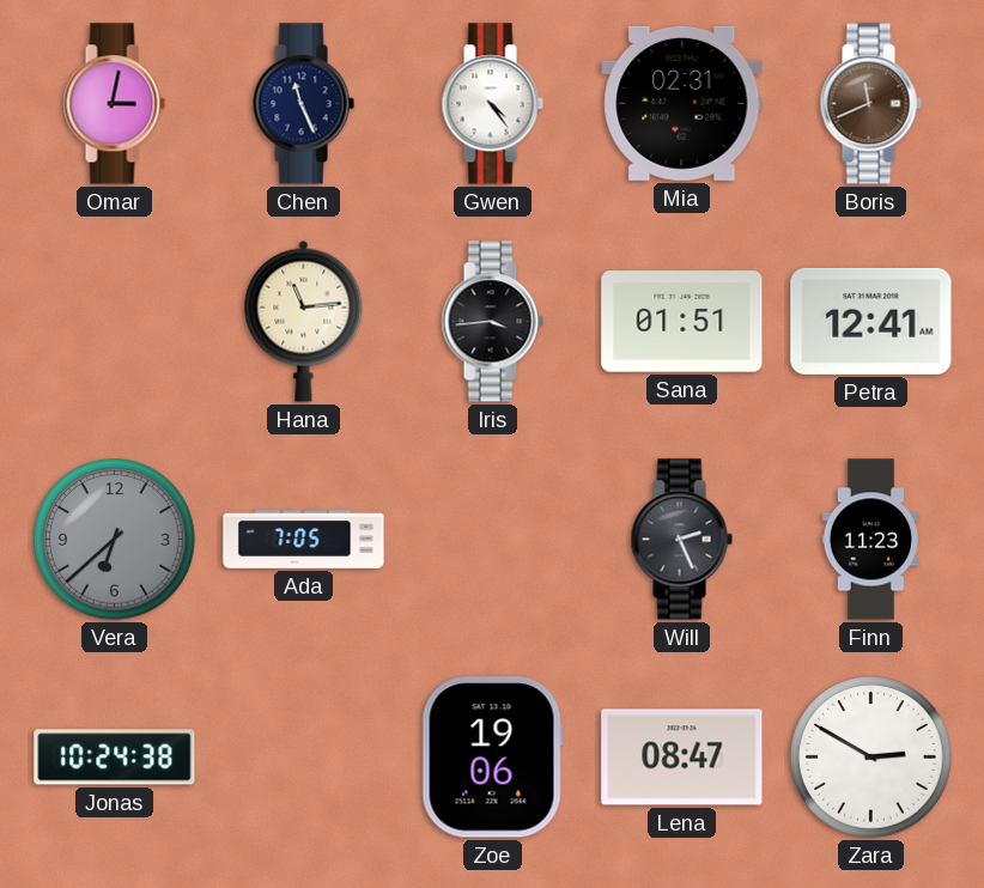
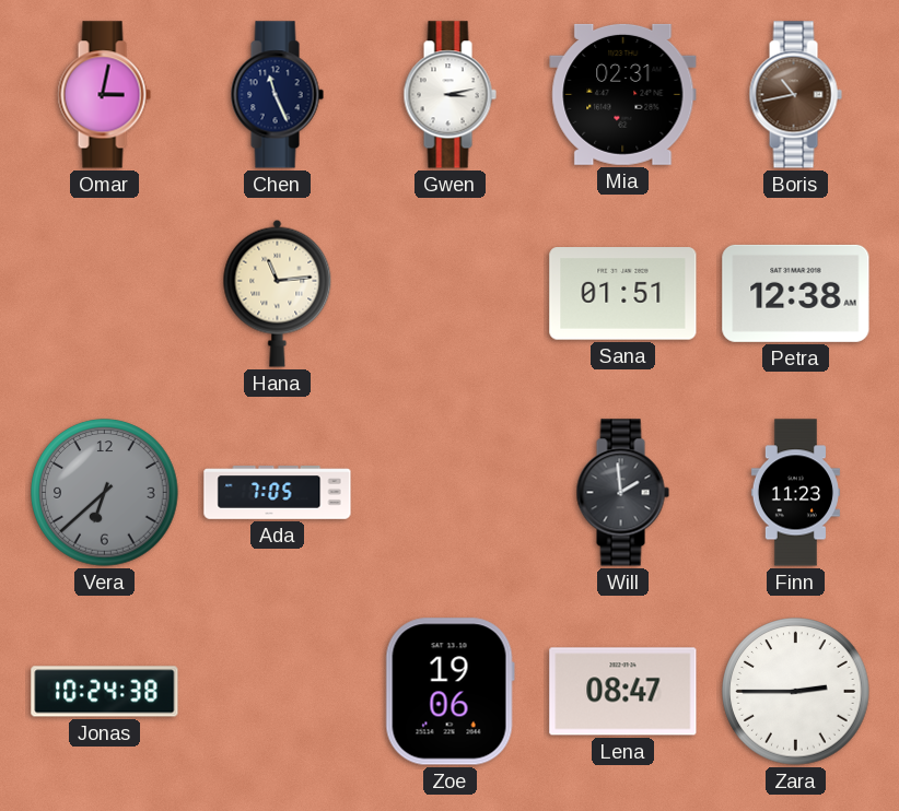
Gwen: 4:24 -> 3:13
Boris: 11:41 -> 10:43
Iris: 3:44 -> none
Petra: 12:41 -> 12:38
Will: 2:26 -> 1:59
Zara: 2:50 -> 2:45
